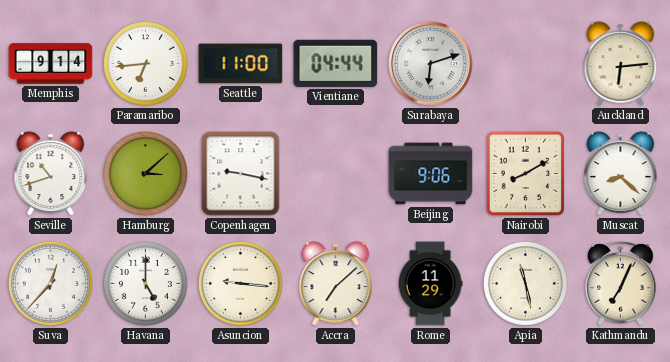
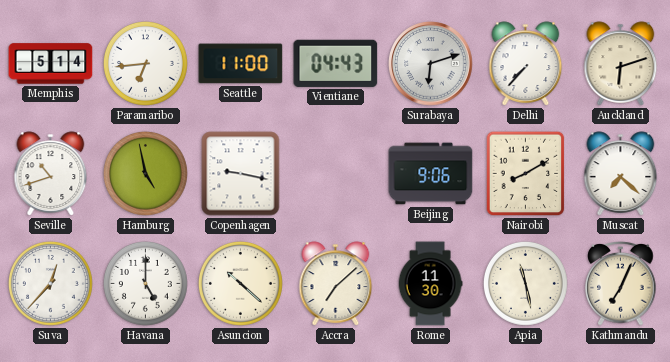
Memphis: 9:14 -> 5:14
Vientiane: 04:44 -> 04:43
Delhi: none -> 7:37
Auckland: 6:14 -> 6:12
Hamburg: 3:08 -> 4:58
Muscat: 8:22 -> 7:22
Asuncion: 9:16 -> 10:22
Rome: 11:29 -> 11:30
